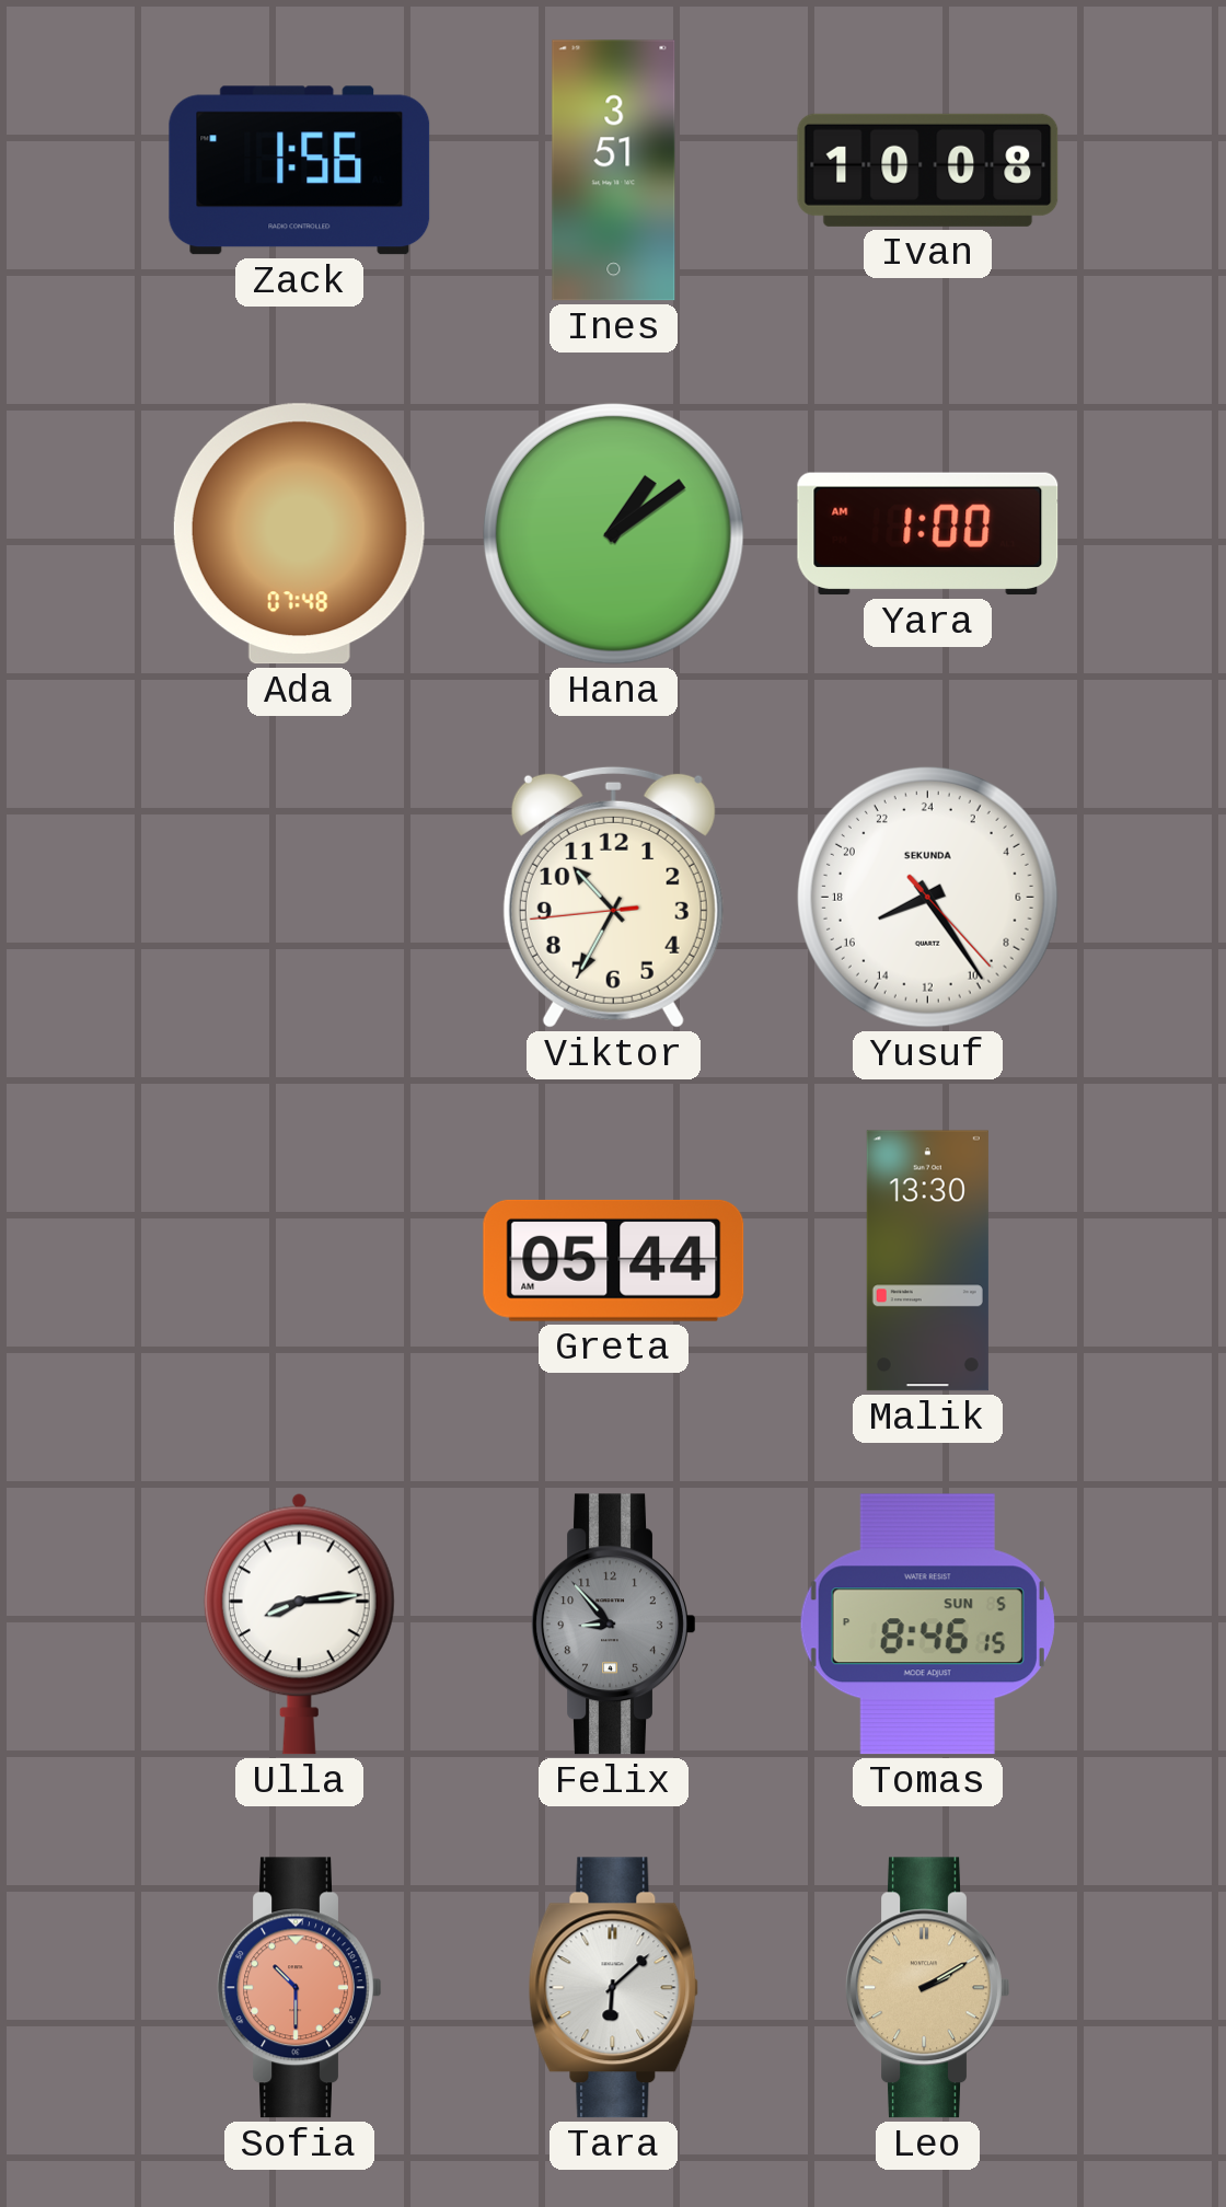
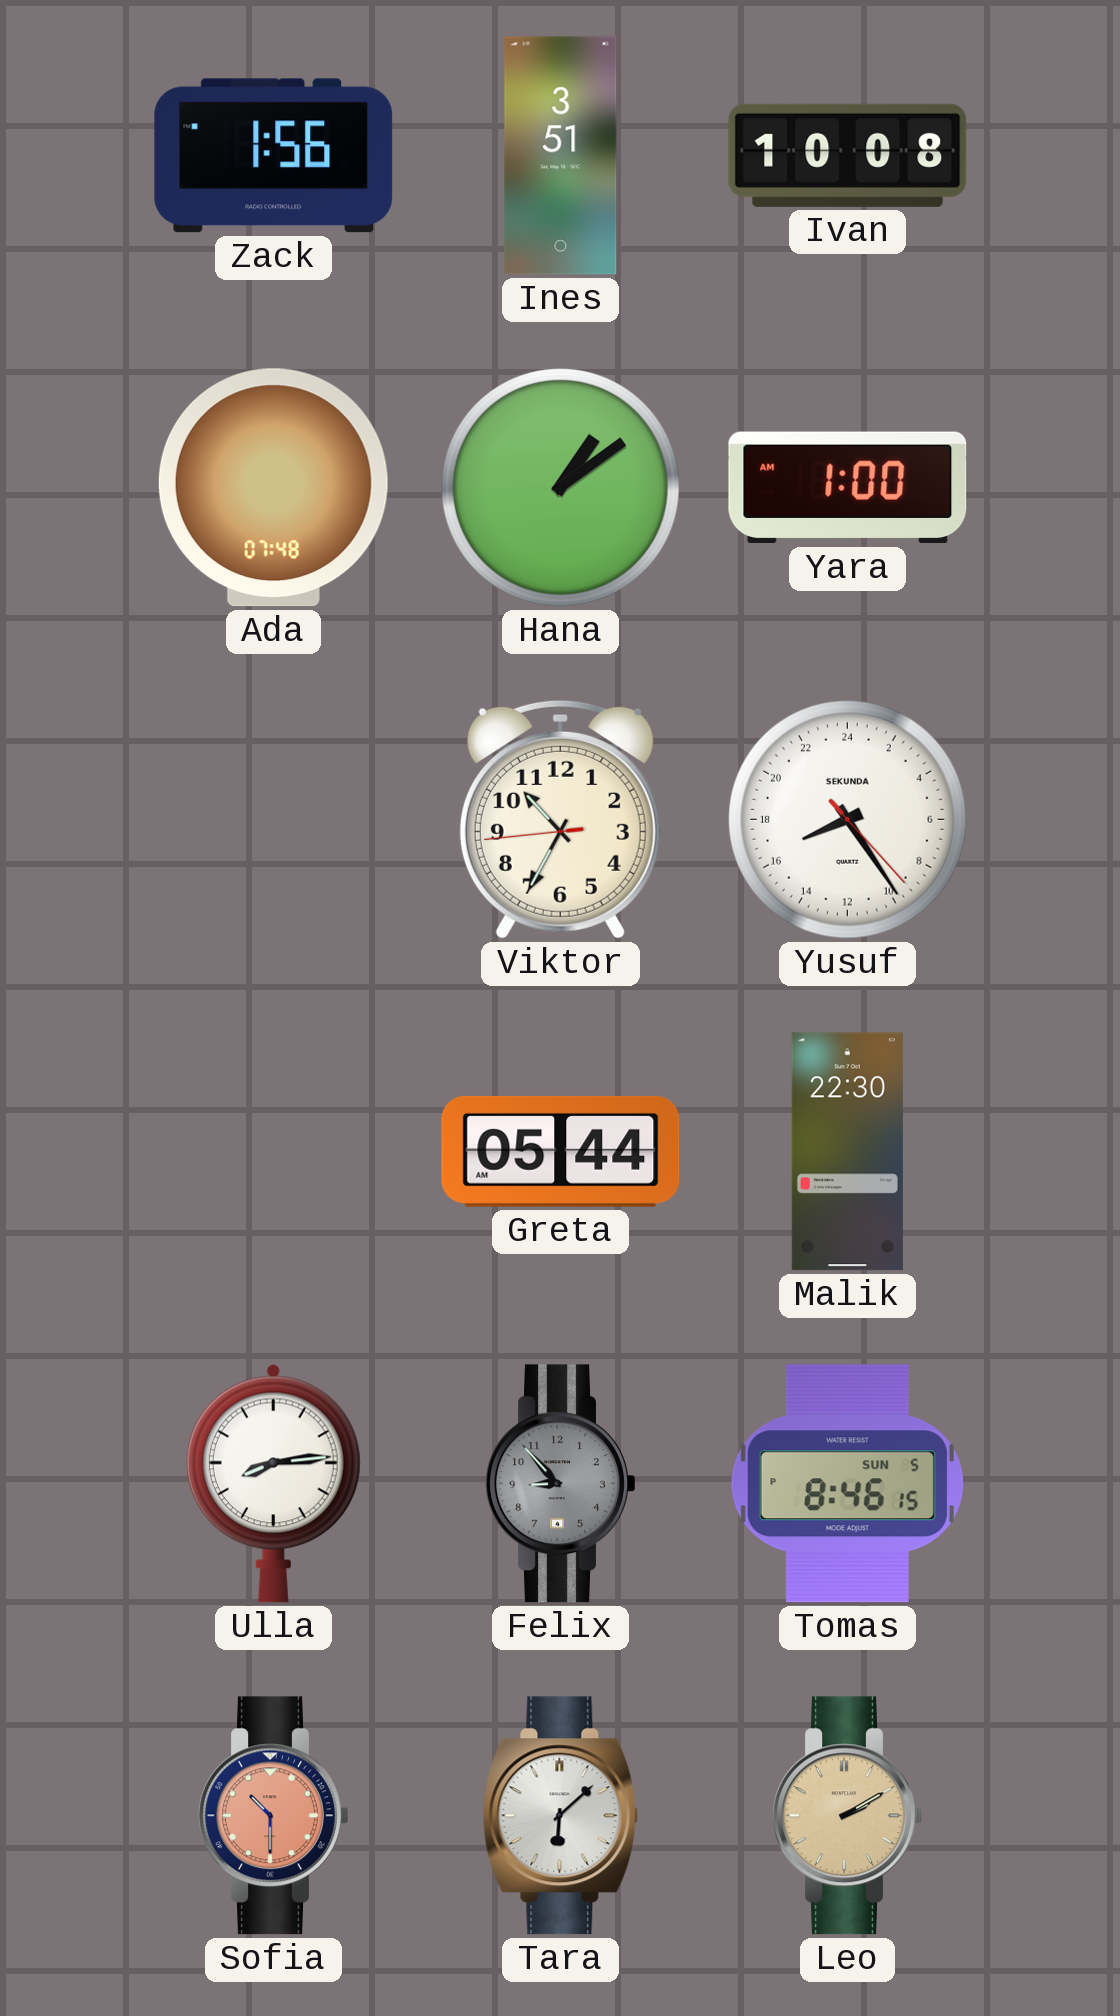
Malik: 13:30 -> 22:30
